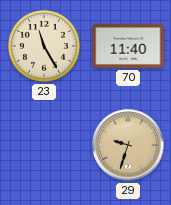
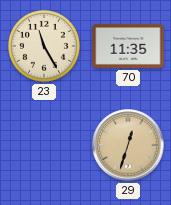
70: 11:40 -> 11:35
29: 9:33 -> 12:33
